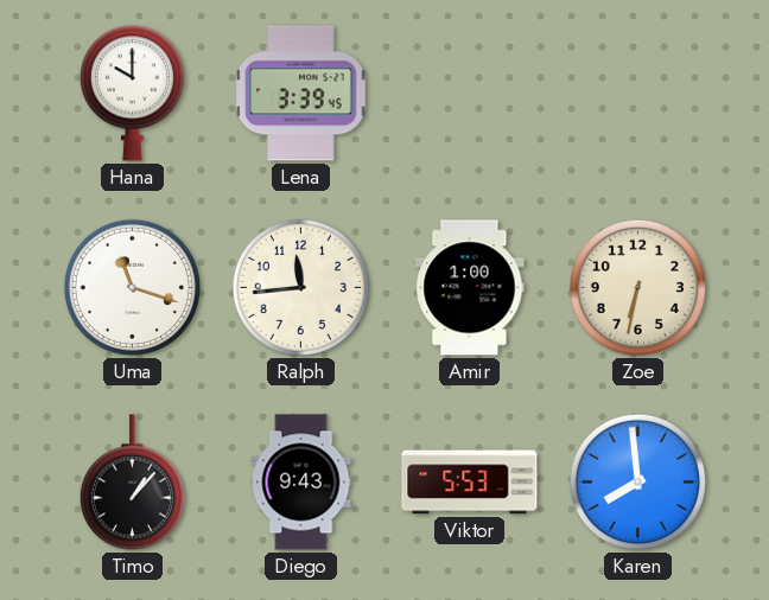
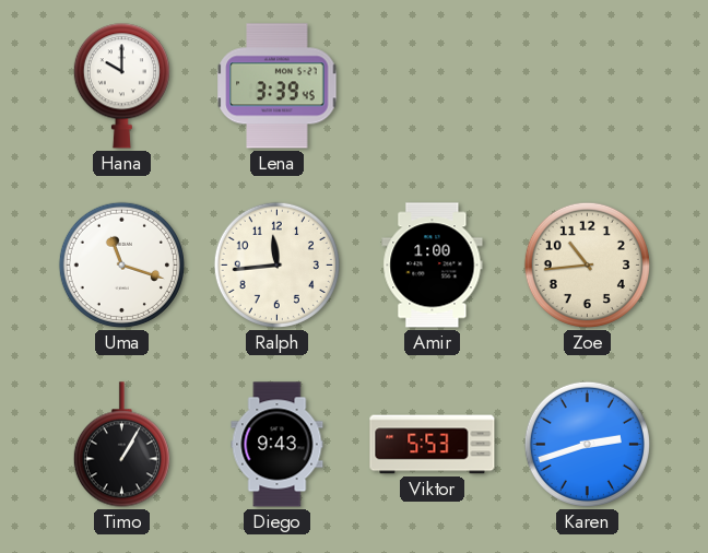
Zoe: 6:32 -> 10:44
Timo: 1:07 -> 1:05
Karen: 7:59 -> 2:42
